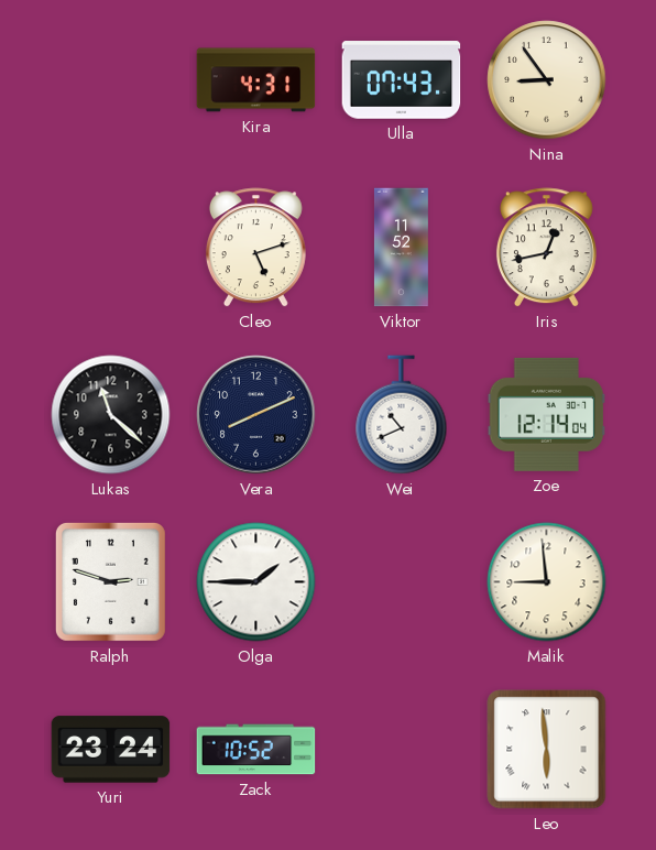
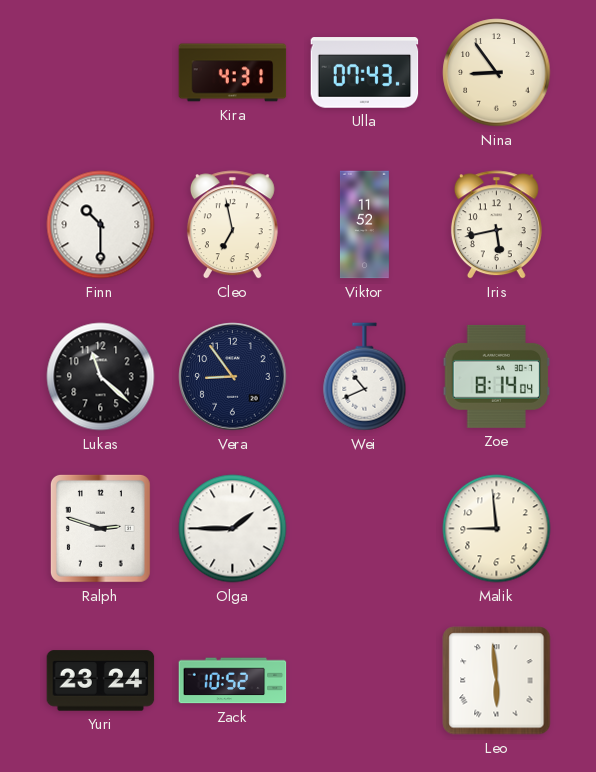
Finn: none -> 10:30
Cleo: 5:12 -> 6:58
Iris: 12:43 -> 5:43
Vera: 8:11 -> 8:54
Zoe: 12:14 -> 8:14
